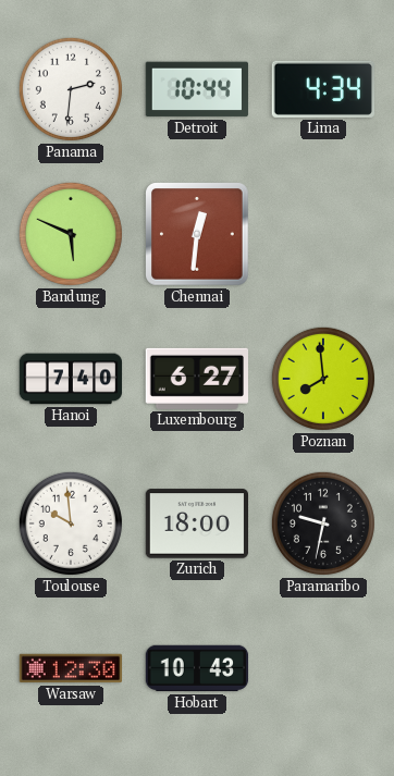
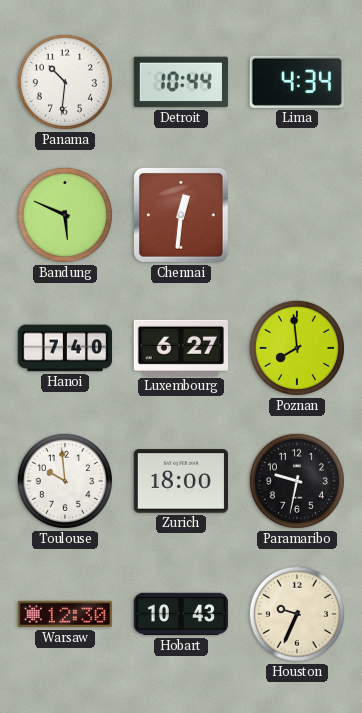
Panama: 2:31 -> 10:31
Houston: none -> 9:34
